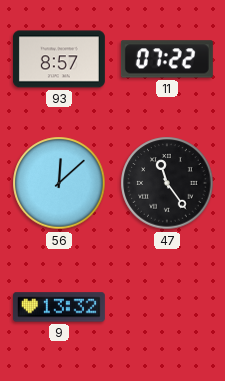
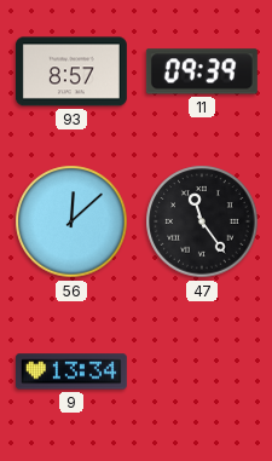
11: 07:22 -> 09:39
9: 13:32 -> 13:34
